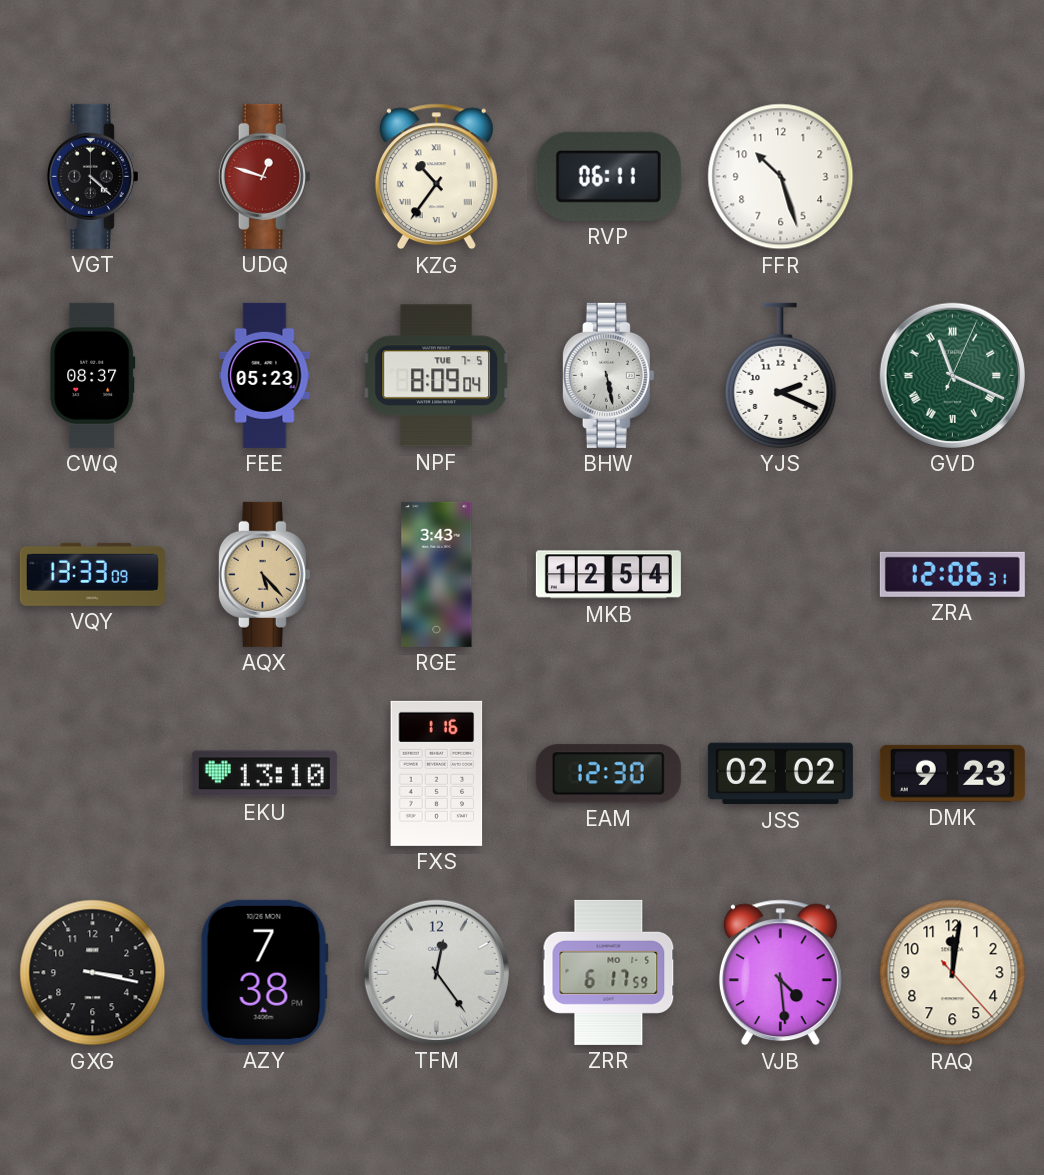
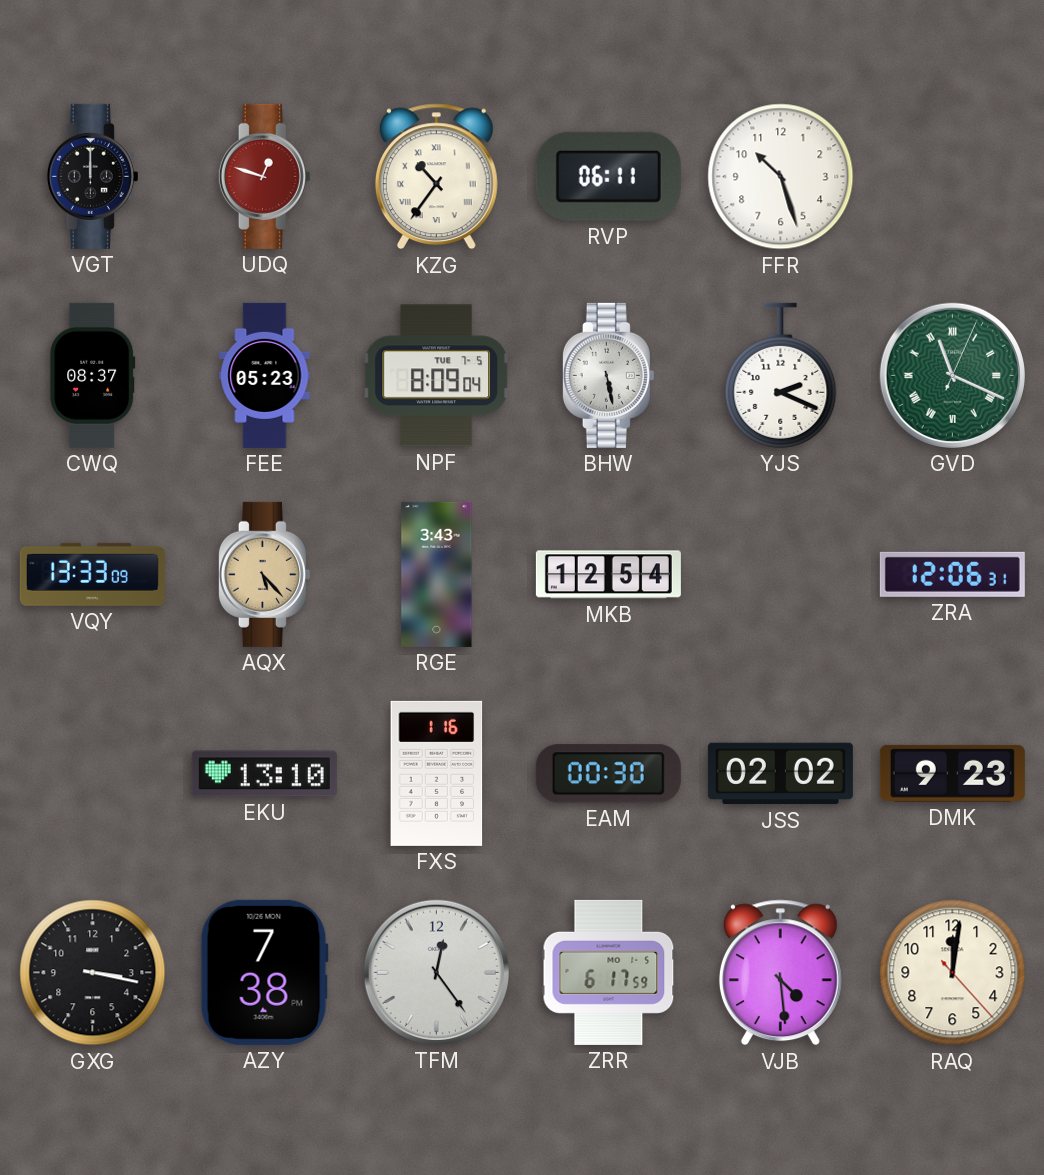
VGT: 4:22 -> 12:00
EAM: 12:30 -> 00:30
